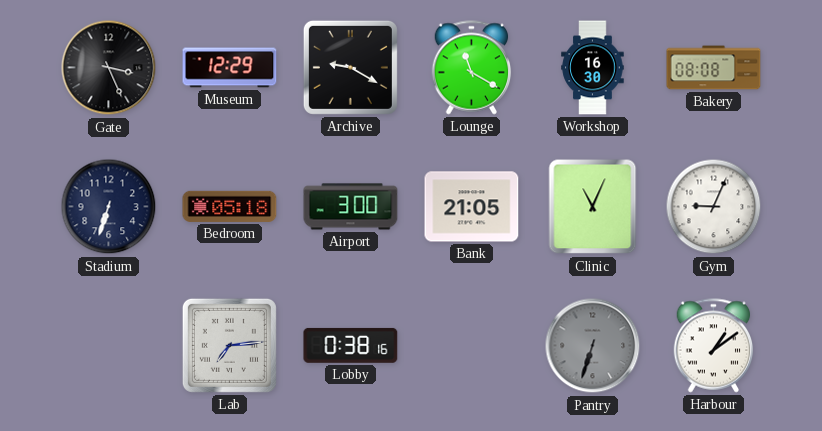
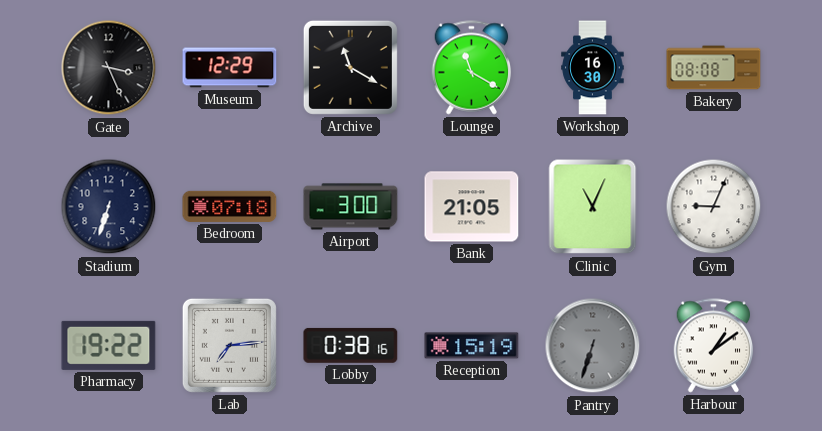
Archive: 9:20 -> 11:20
Bedroom: 05:18 -> 07:18
Pharmacy: none -> 19:22
Reception: none -> 15:19
